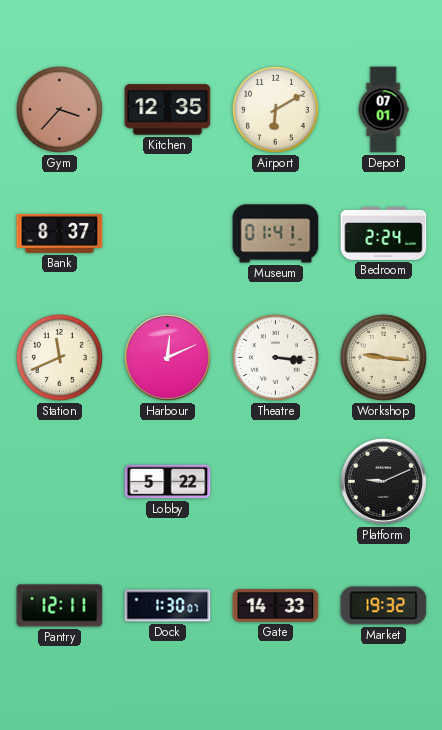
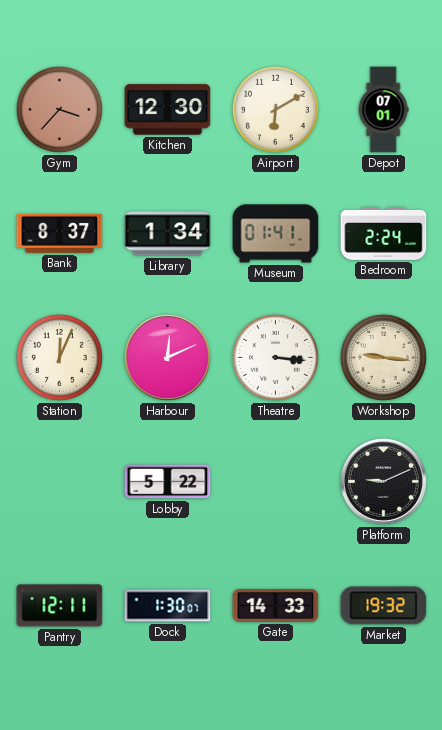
Kitchen: 12:35 -> 12:30
Library: none -> 1:34
Station: 11:41 -> 12:04
